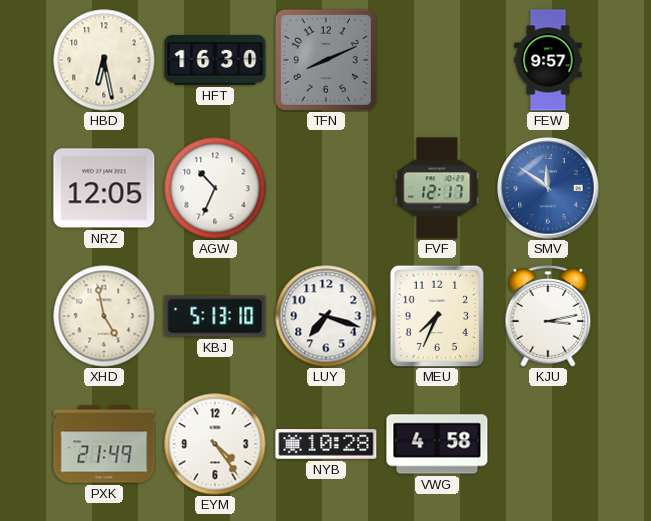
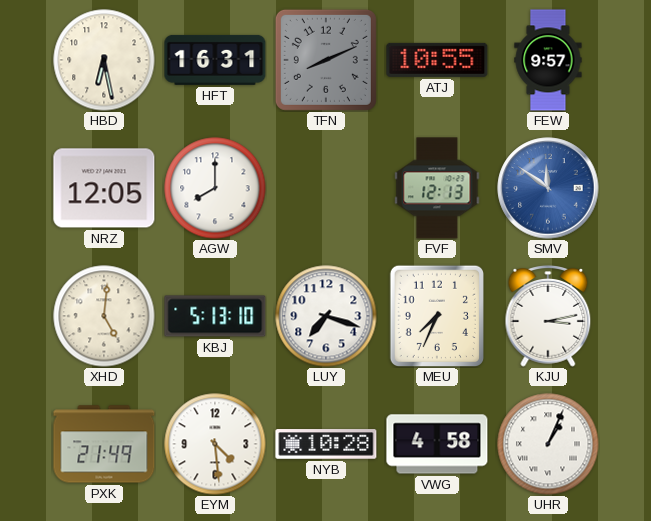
HFT: 16:30 -> 16:31
ATJ: none -> 10:55
AGW: 10:34 -> 8:00
FVF: 12:17 -> 12:13
XHD: 4:58 -> 5:01
EYM: 4:24 -> 4:29
UHR: none -> 1:04
